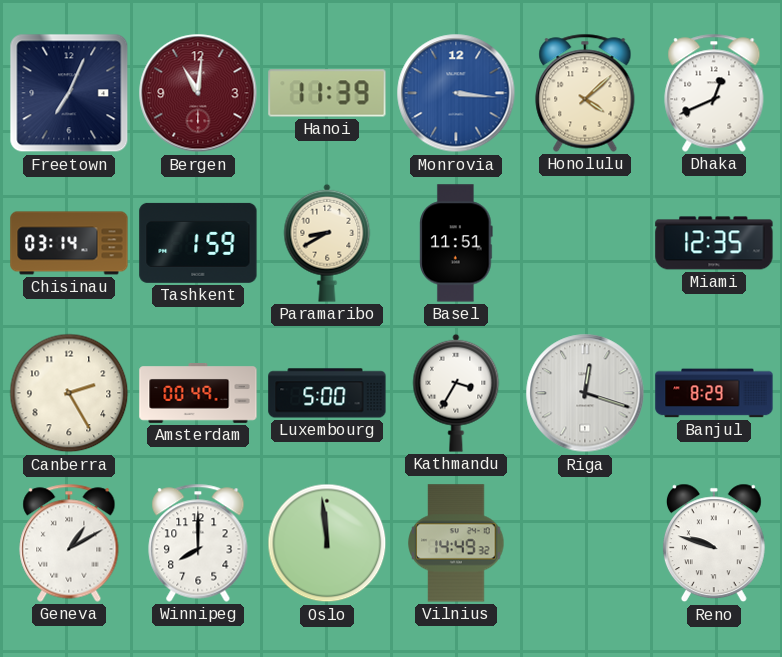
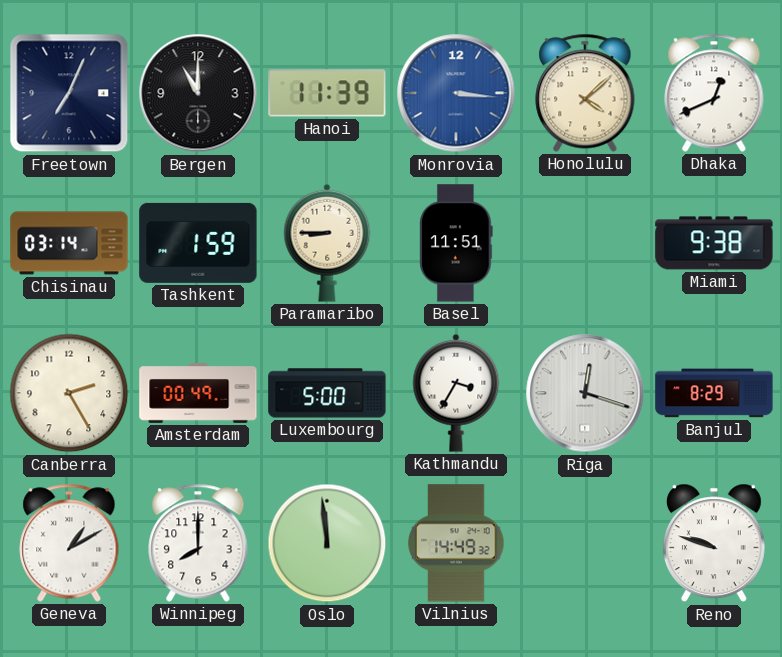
Bergen: 11:01 -> 11:00
Bergen dial: burgundy -> black
Paramaribo: 8:40 -> 8:45
Miami: 12:35 -> 9:38
